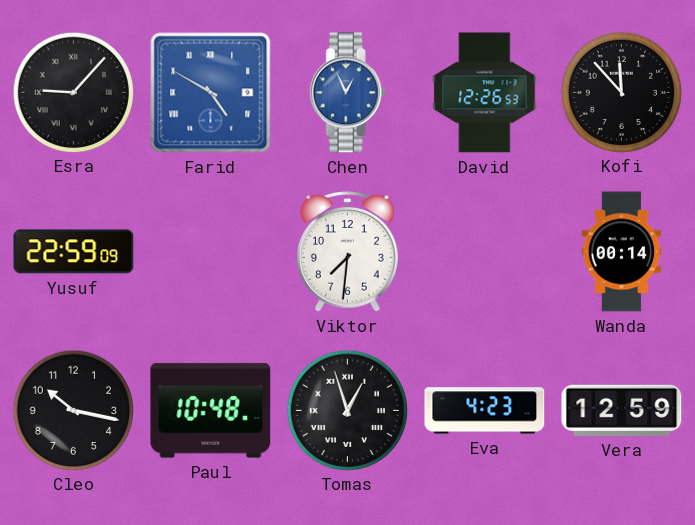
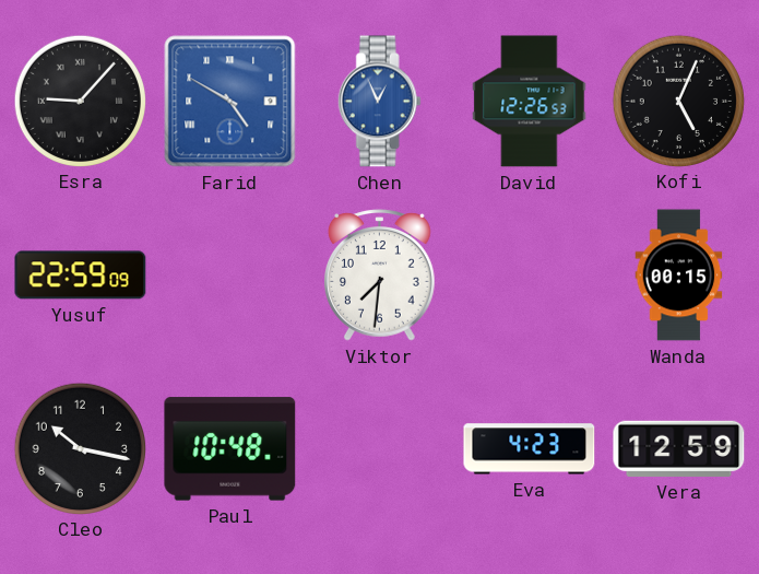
Kofi: 11:53 -> 5:04
Wanda: 00:14 -> 00:15
Tomas: 12:57 -> none
